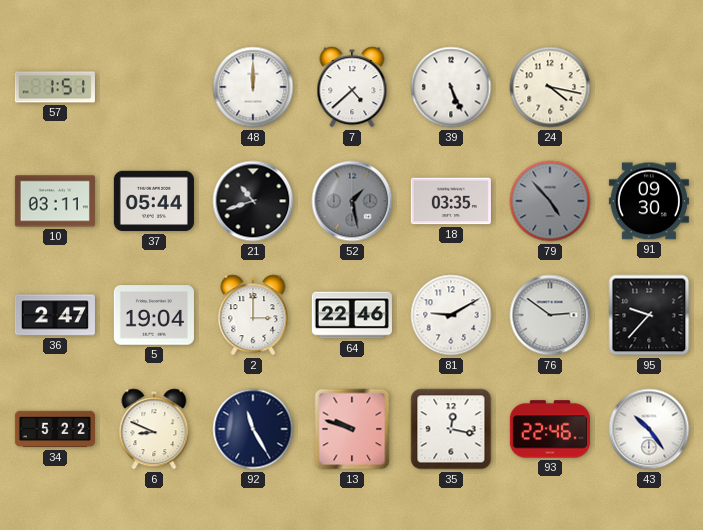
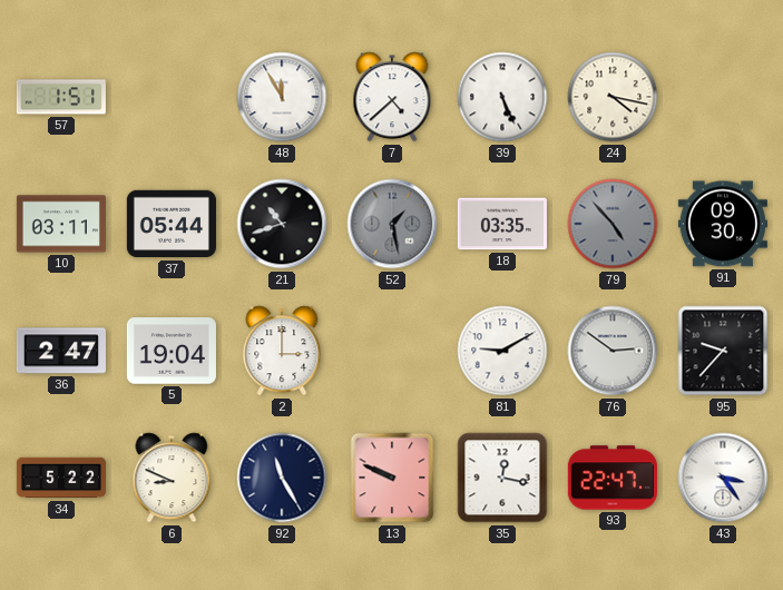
48: 12:00 -> 11:55
64: 22:46 -> none
13: 9:48 -> 9:49
93: 22:46 -> 22:47
43: 10:24 -> 3:24
